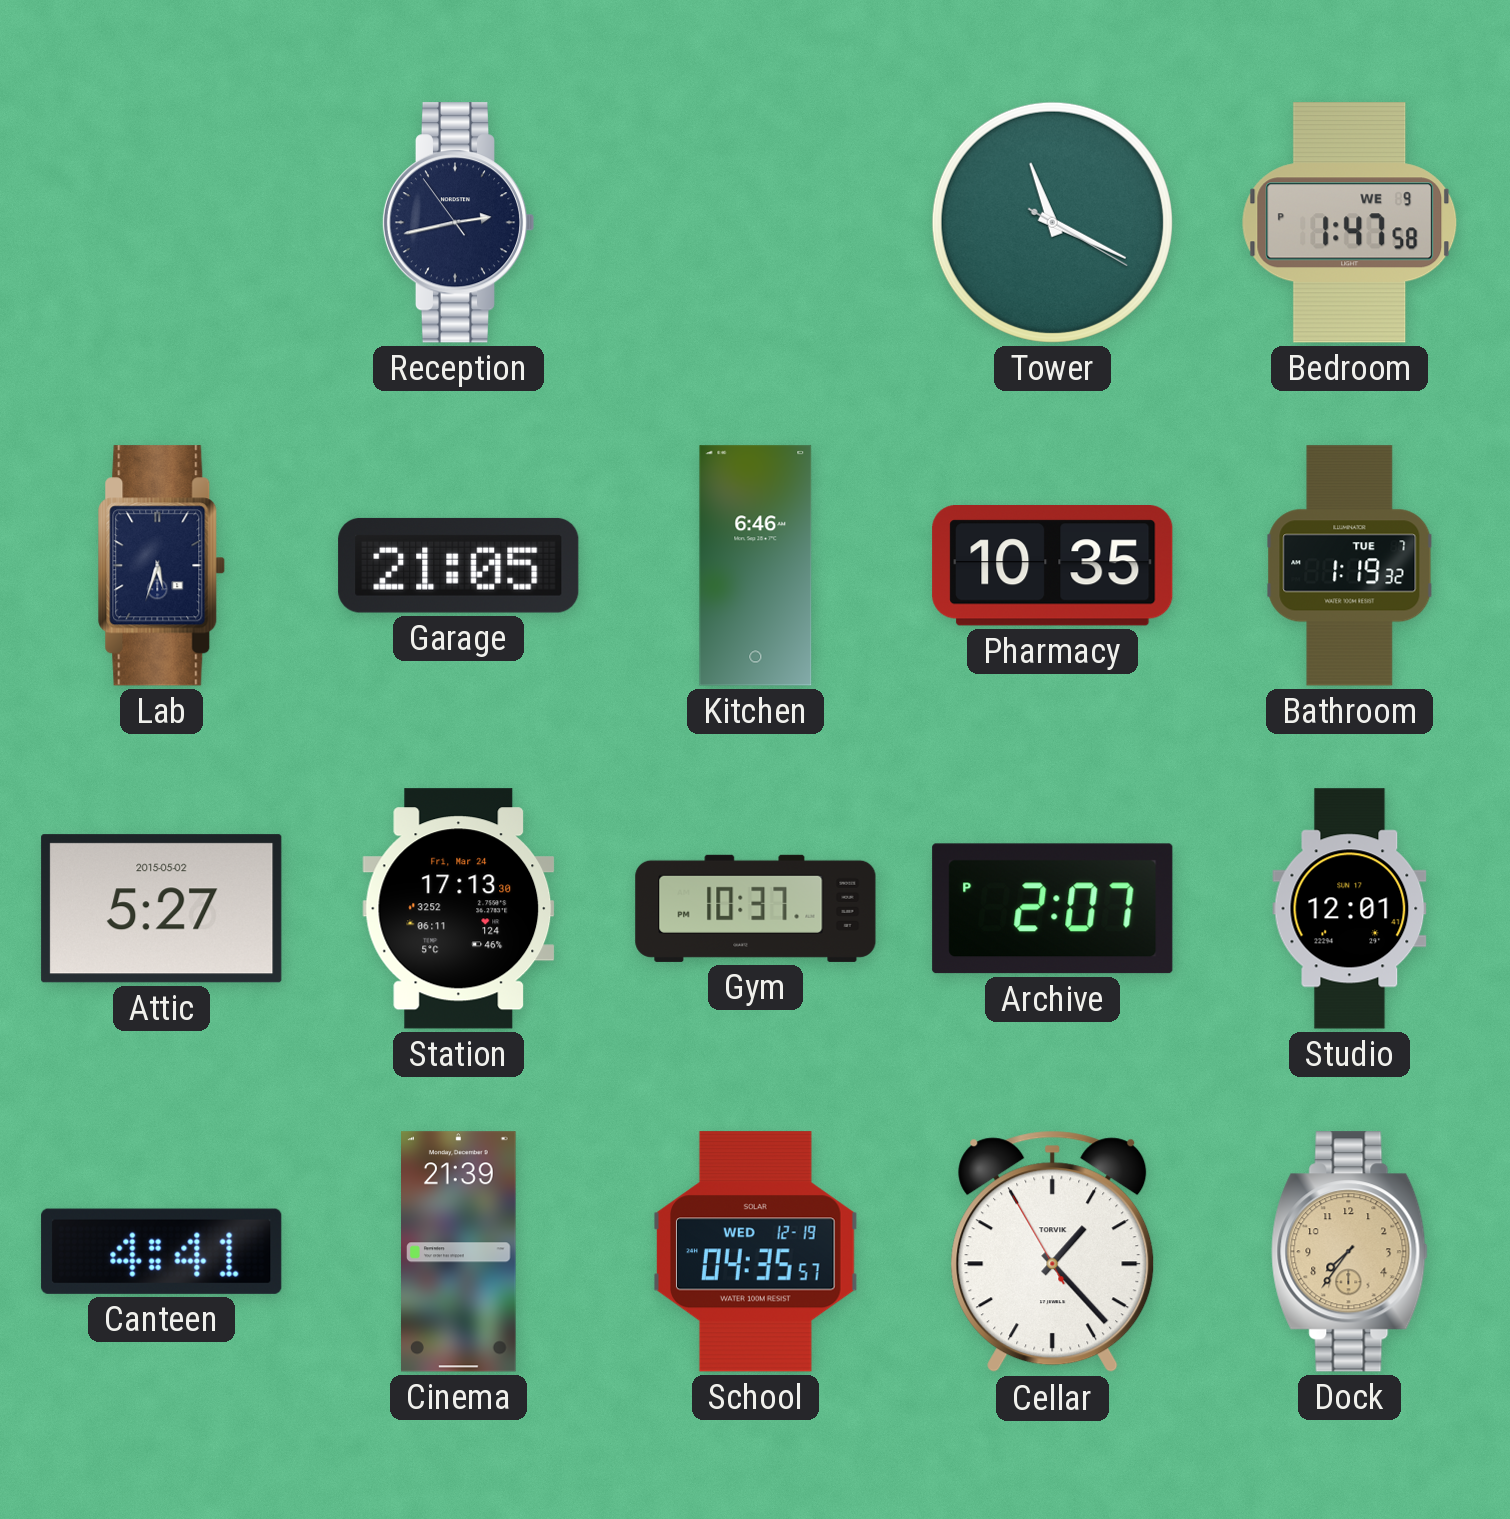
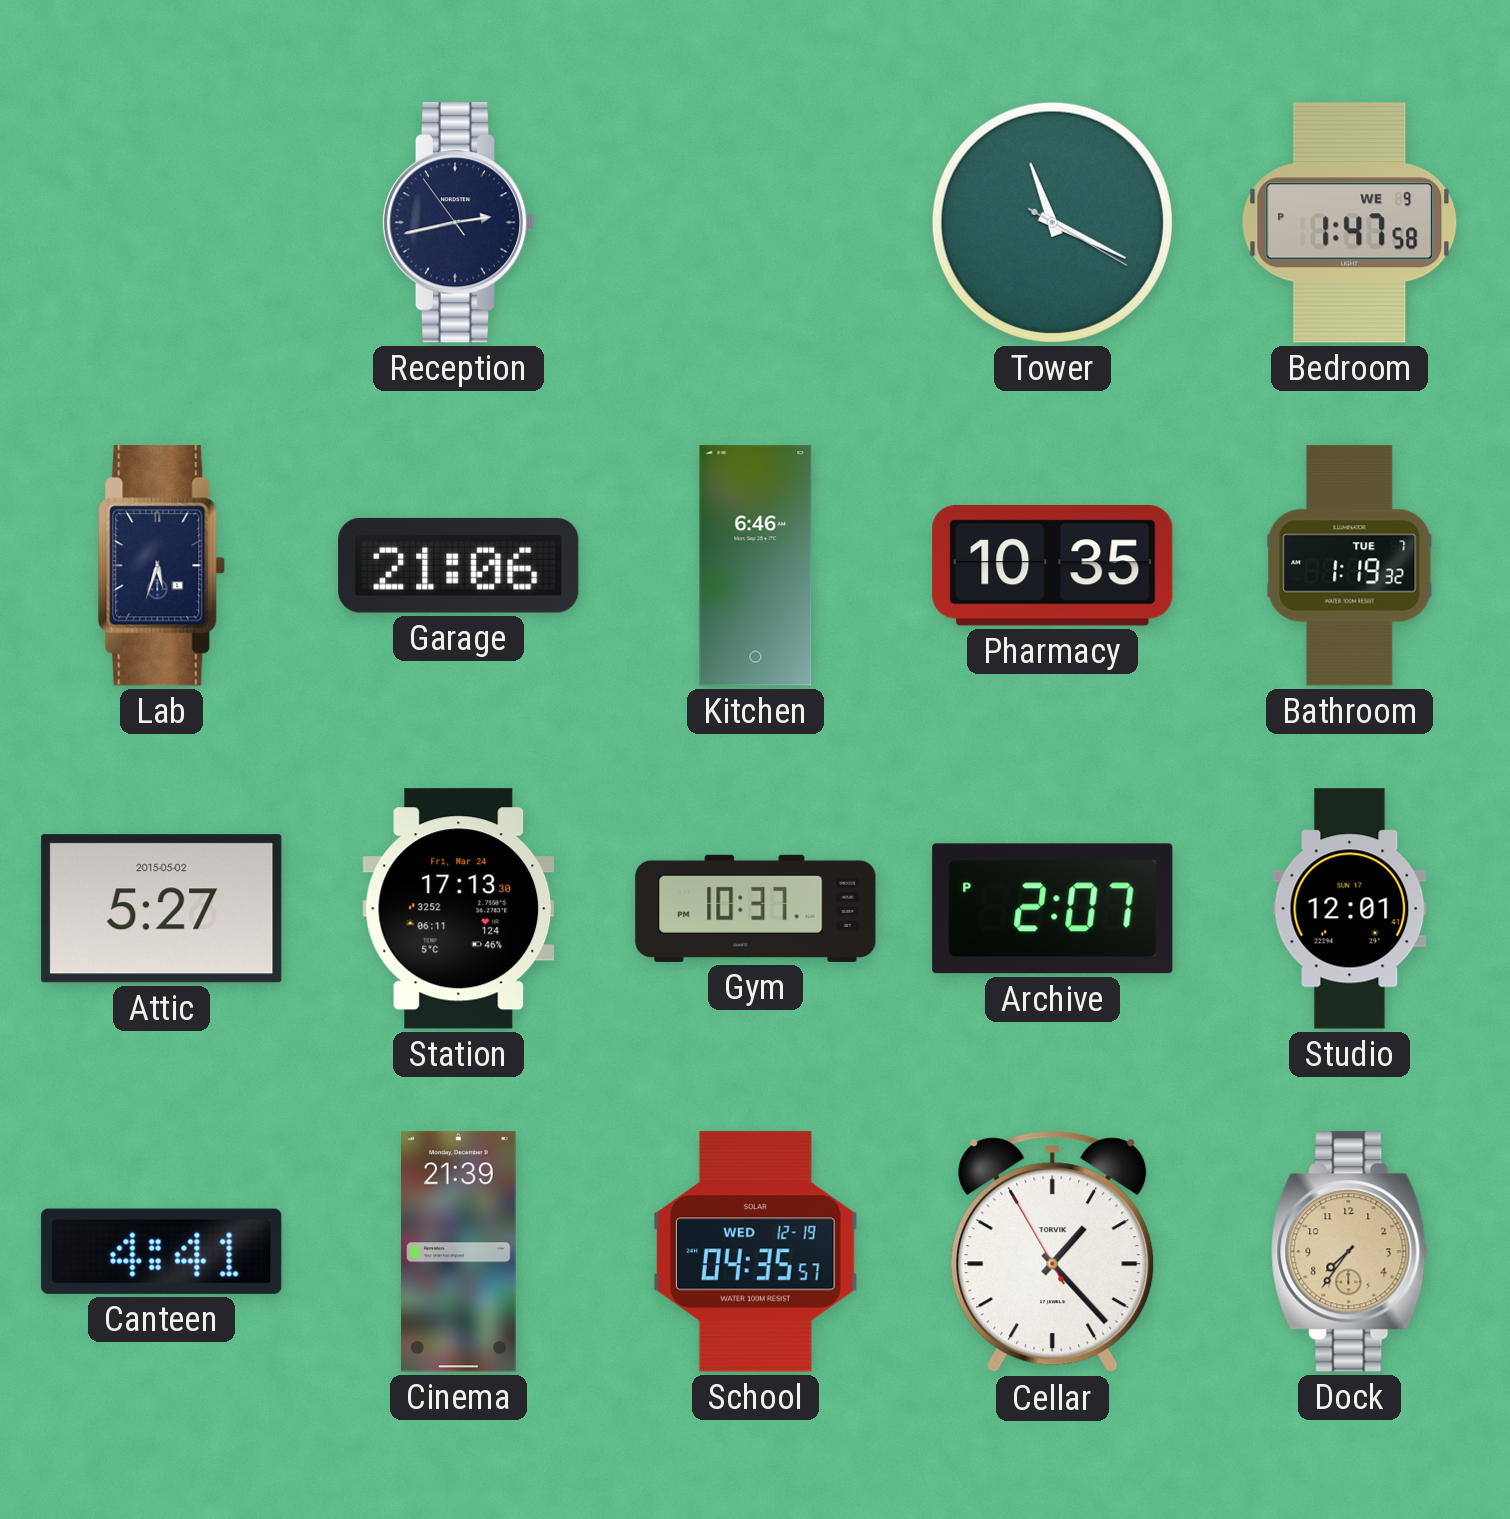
Garage: 21:05 -> 21:06
